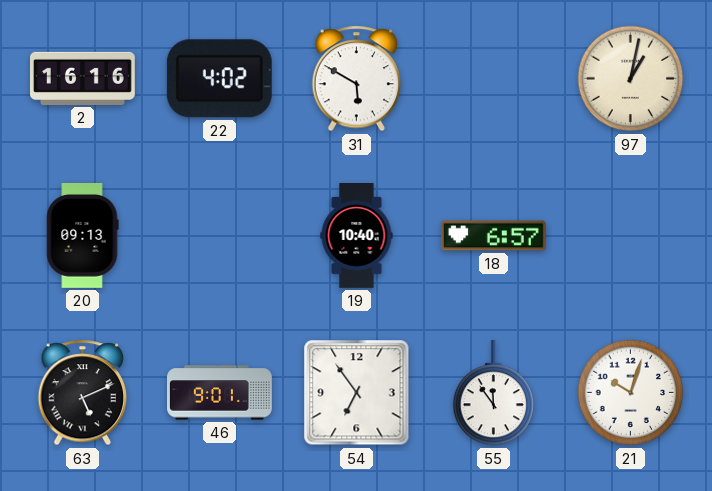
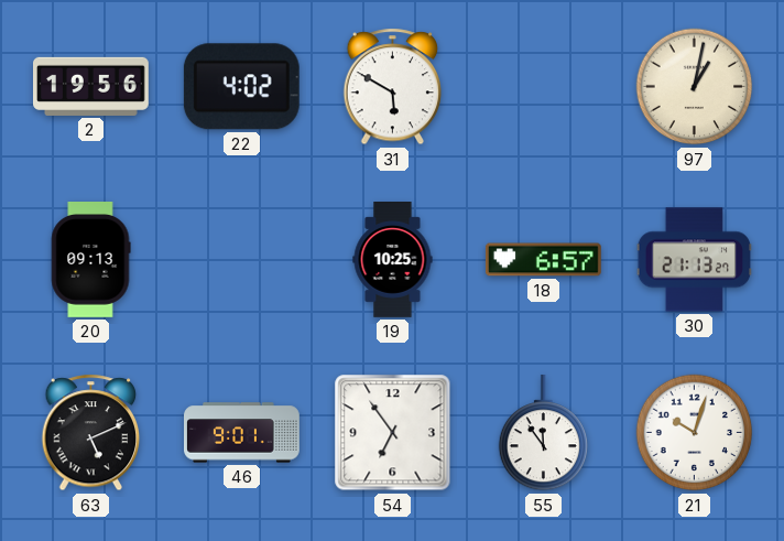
2: 16:16 -> 19:56
19: 10:40 -> 10:25
30: none -> 21:13
